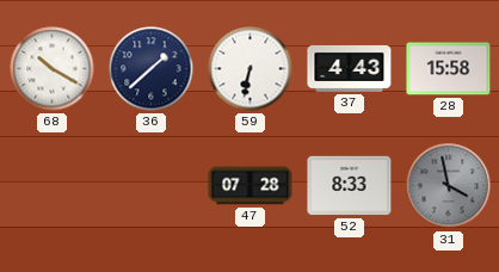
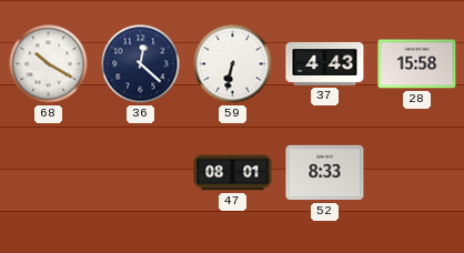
36: 1:38 -> 12:22
47: 07:28 -> 08:01
31: 3:58 -> none
